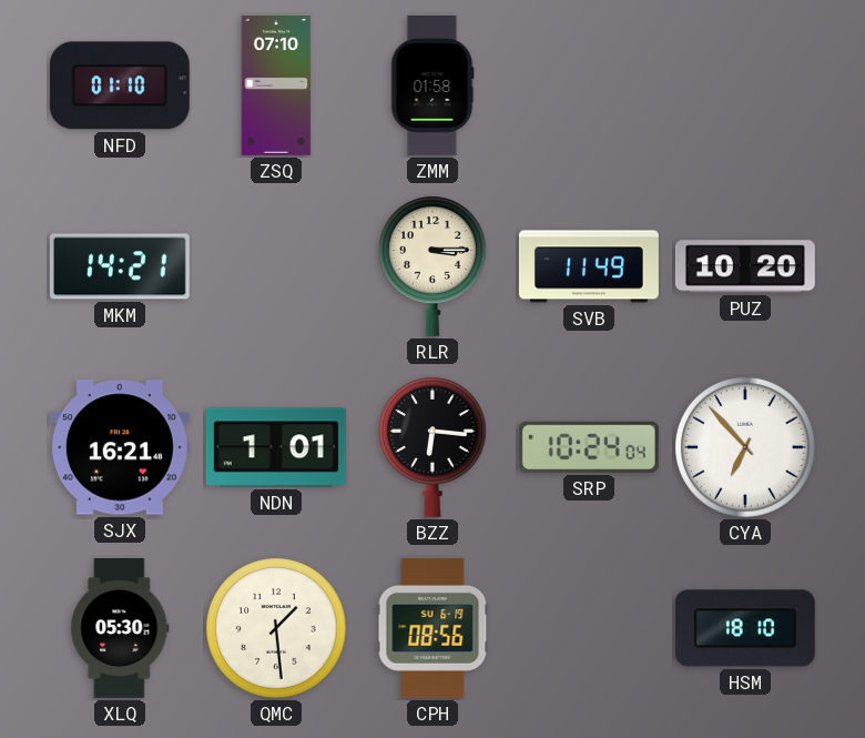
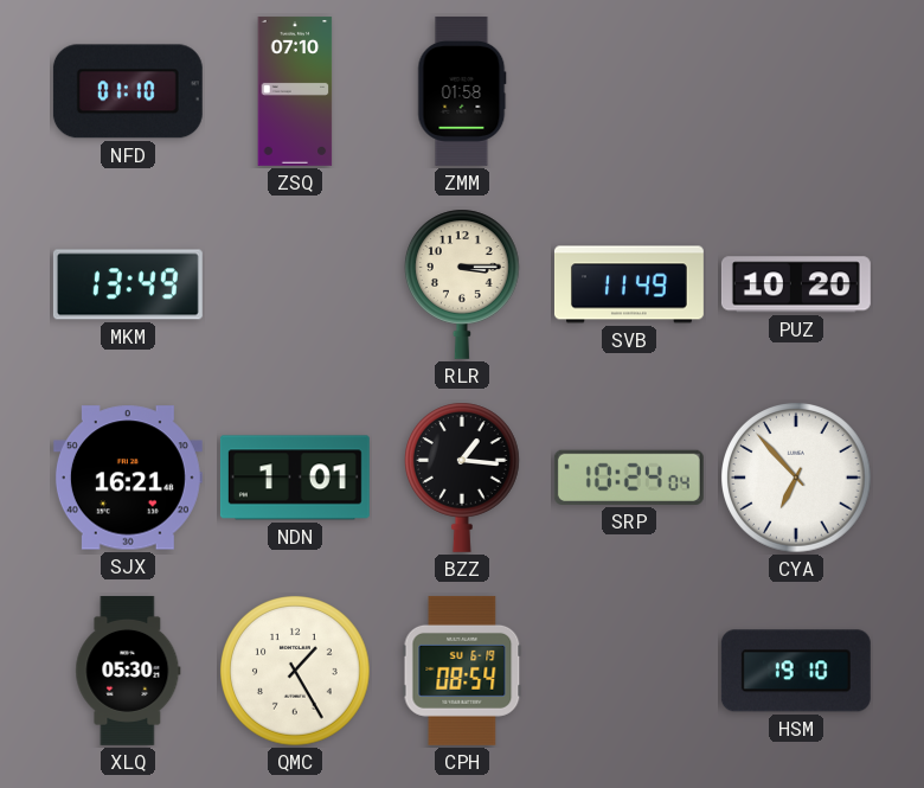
MKM: 14:21 -> 13:49
BZZ: 6:16 -> 1:16
QMC: 1:29 -> 1:25
CPH: 08:56 -> 08:54
HSM: 18:10 -> 19:10
